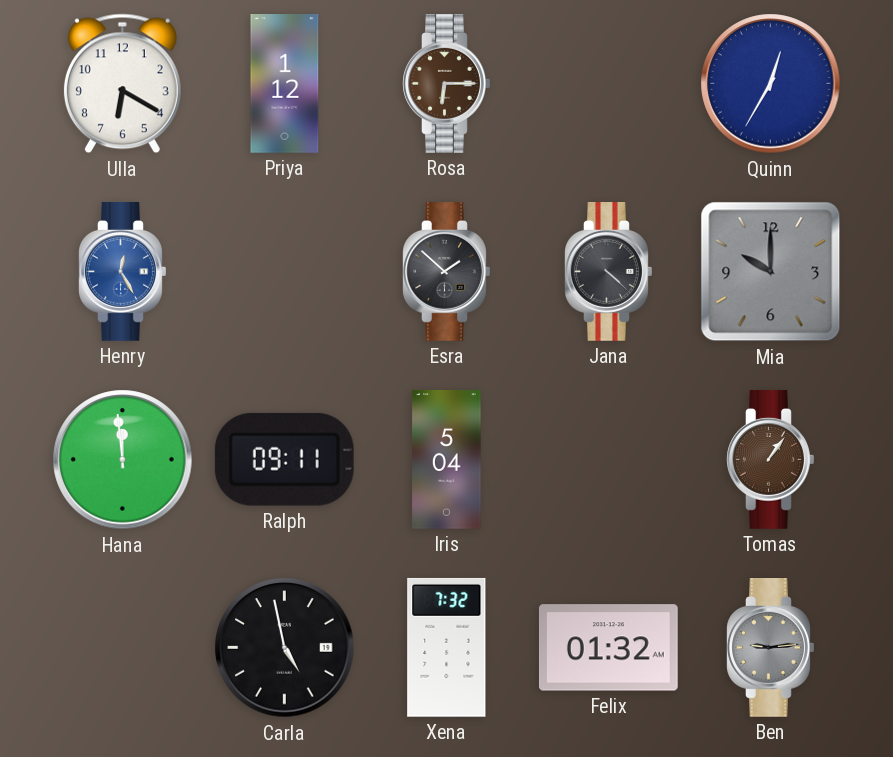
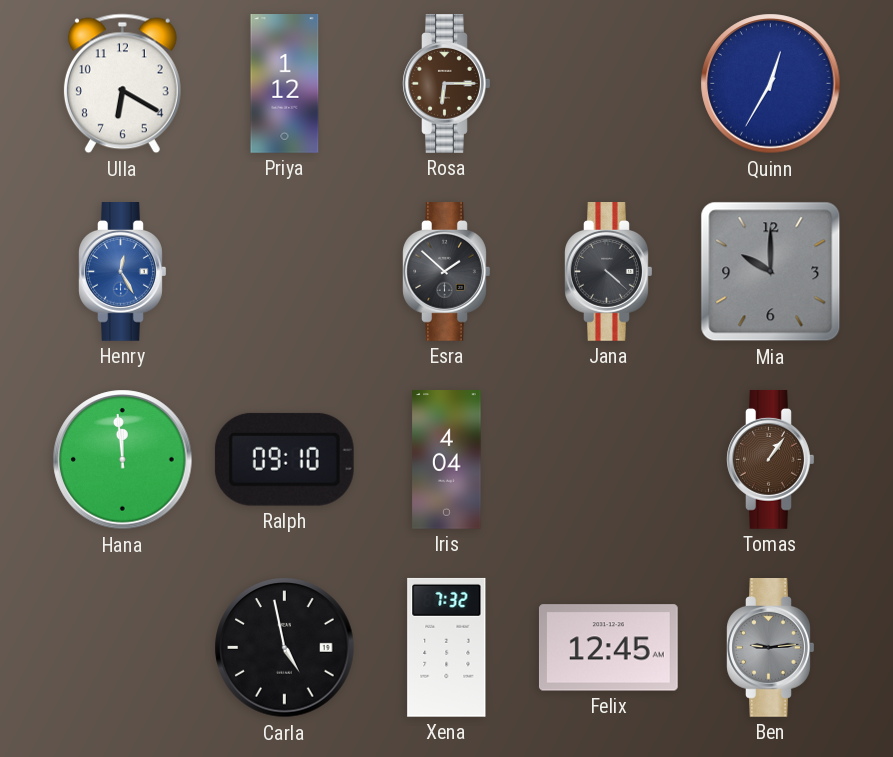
Ralph: 09:11 -> 09:10
Iris: 5:04 -> 4:04
Felix: 01:32 -> 12:45
